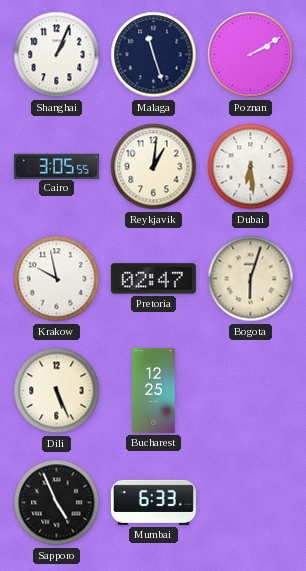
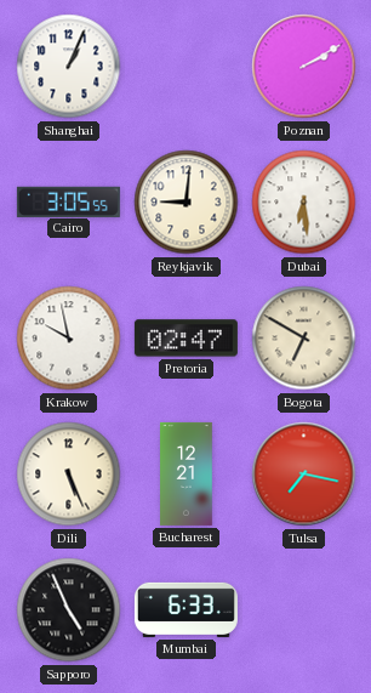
Malaga: 11:27 -> none
Reykjavik: 1:01 -> 9:01
Bogota: 6:03 -> 6:50
Bucharest: 12:25 -> 12:21
Tulsa: none -> 7:17
